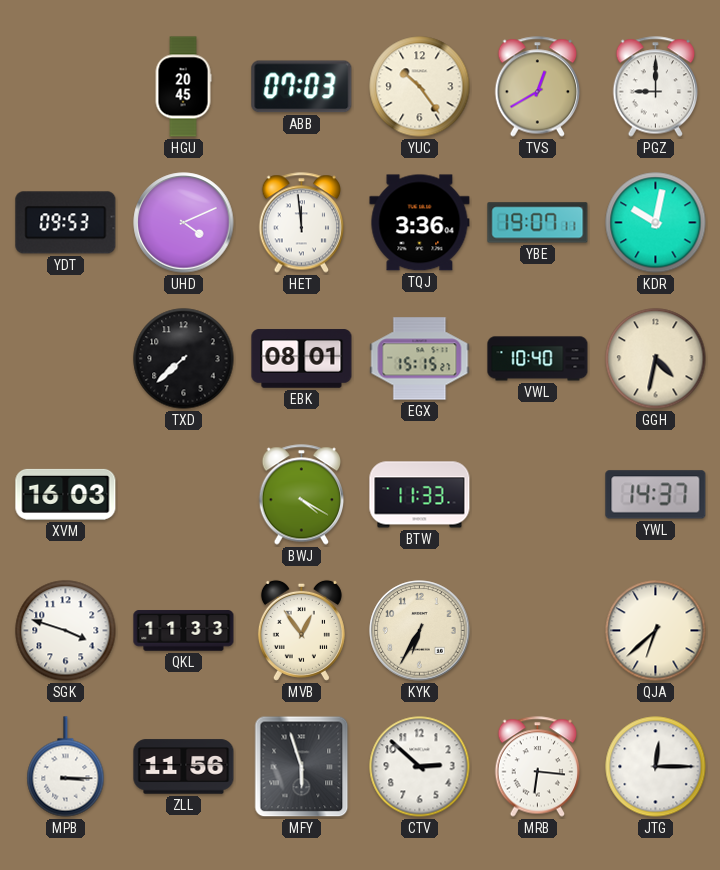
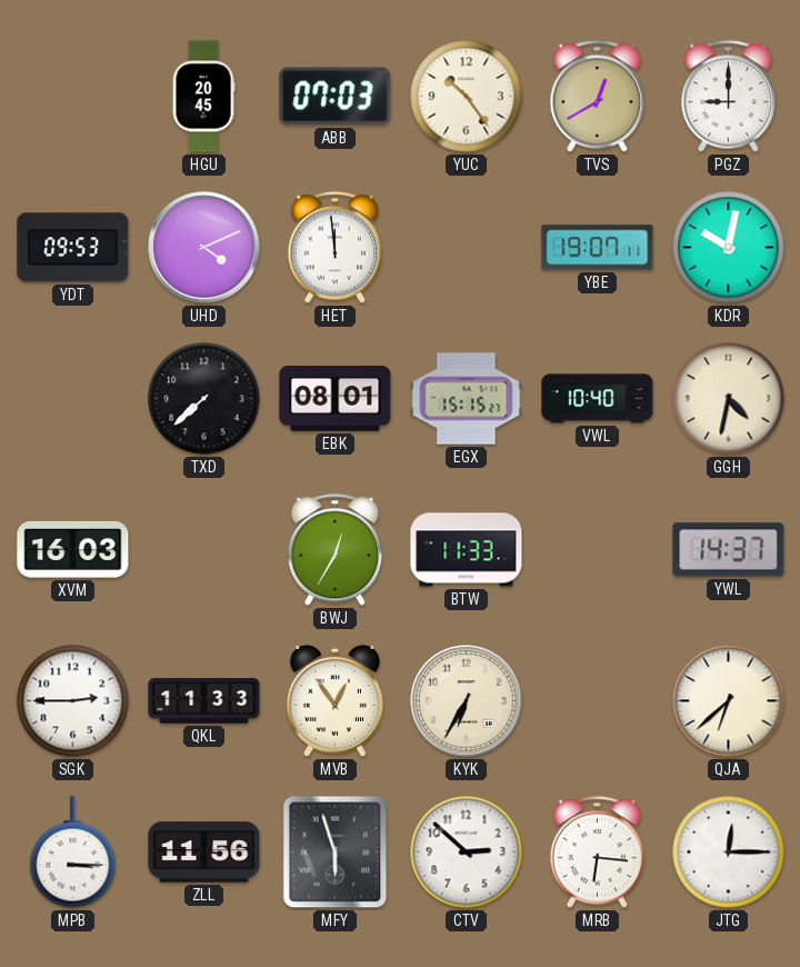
TQJ: 3:36 -> none
BWJ: 4:20 -> 12:35
SGK: 3:48 -> 2:45
